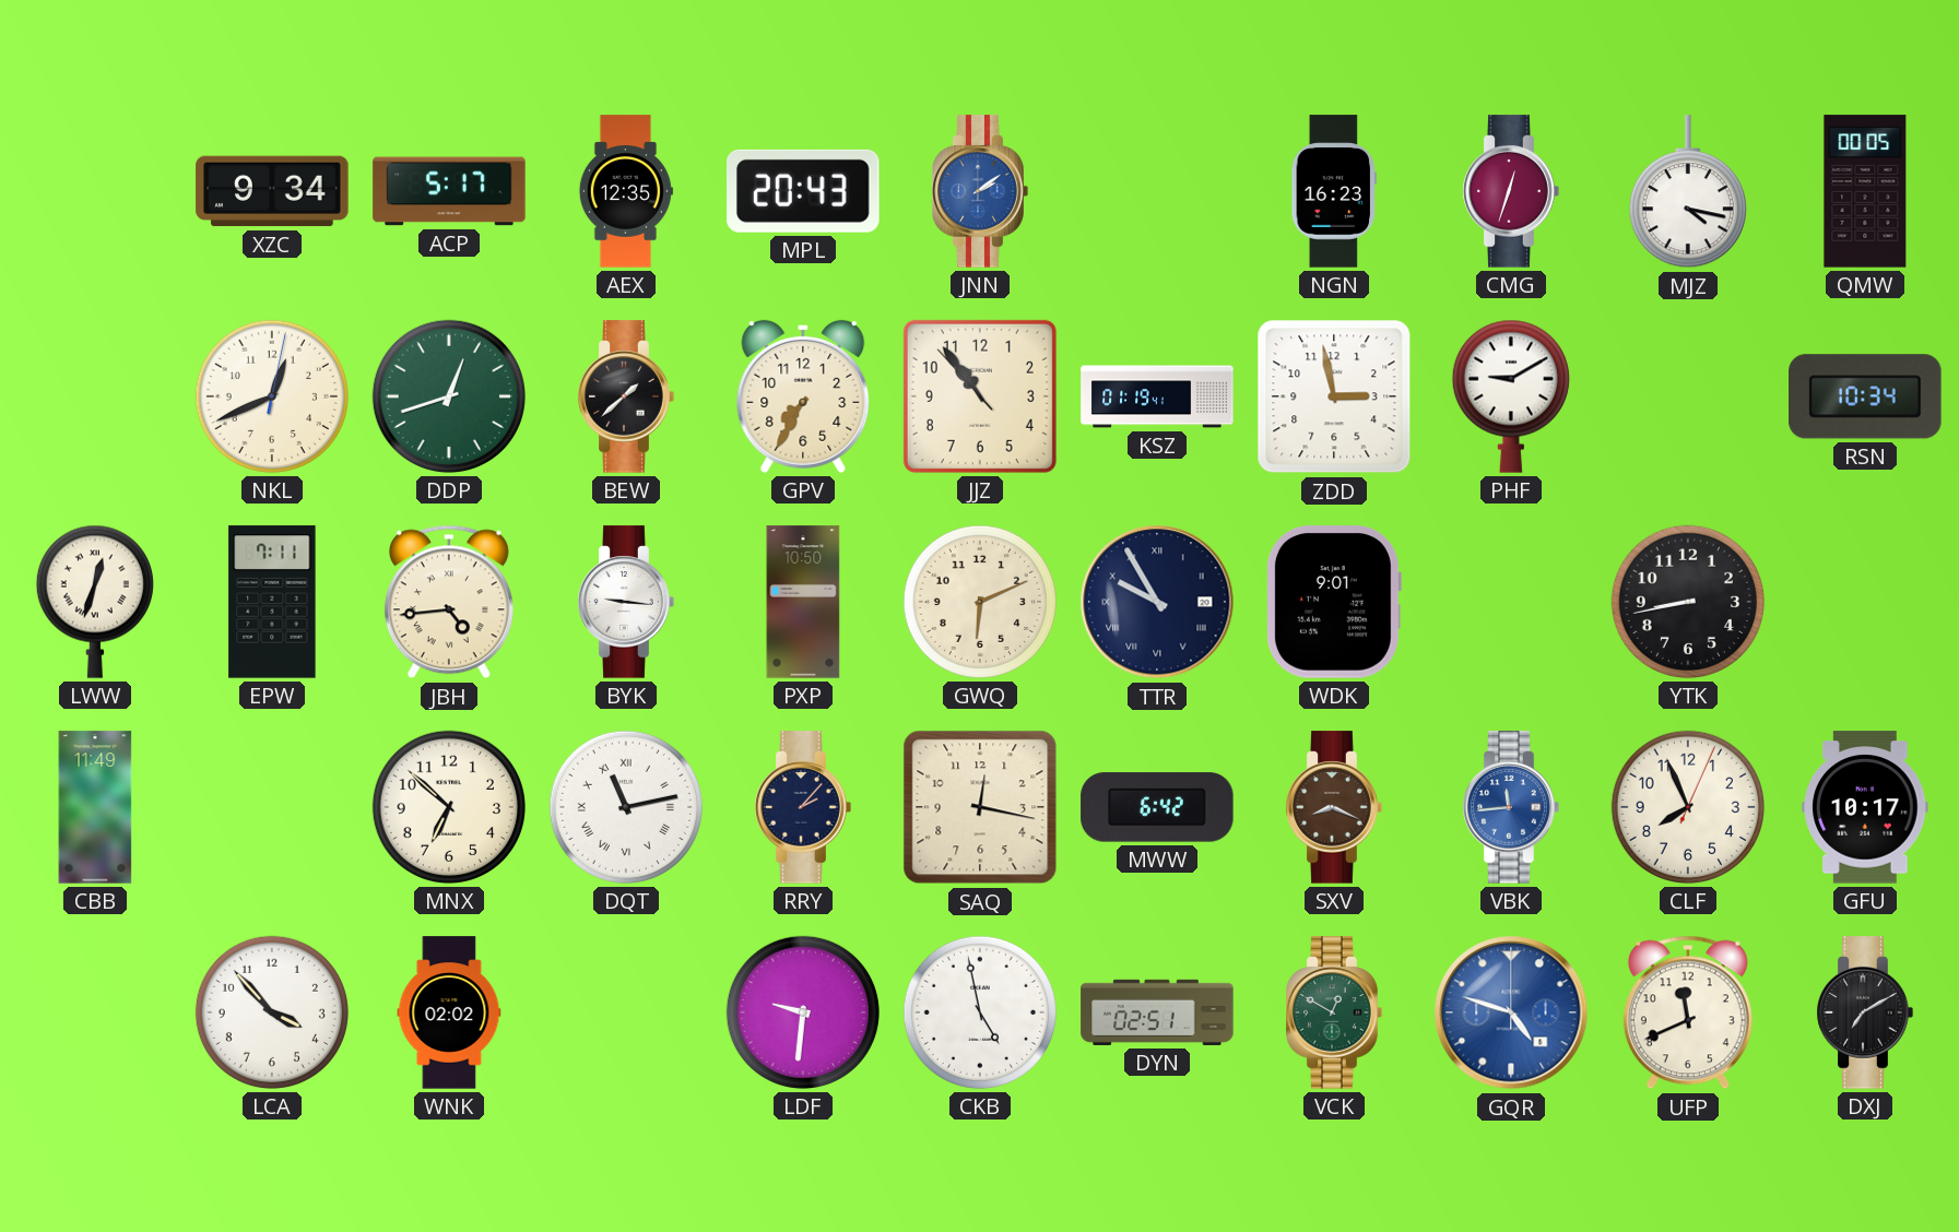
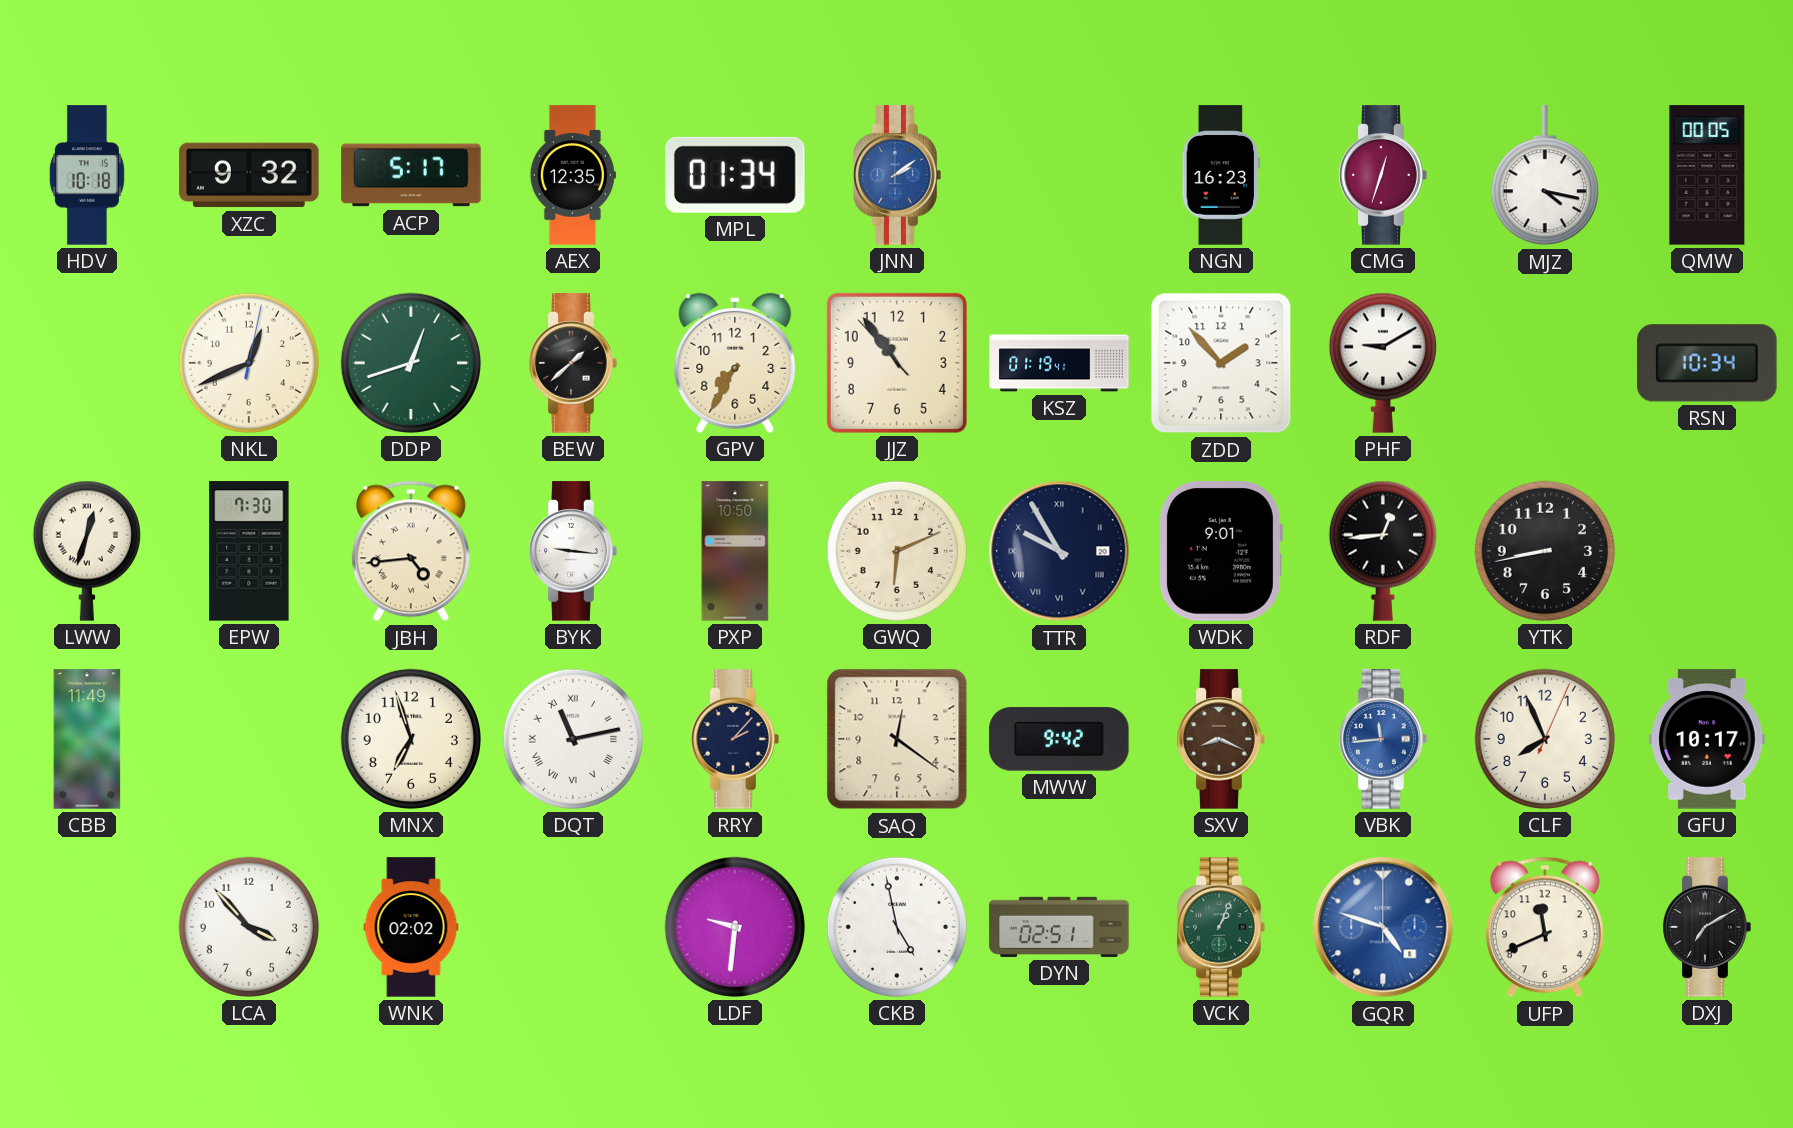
HDV: none -> 10:18
XZC: 9:34 -> 9:32
MPL: 20:43 -> 01:34
ZDD: 2:58 -> 1:53
EPW: 7:11 -> 7:30
RDF: none -> 12:44
MNX: 6:52 -> 6:57
SAQ: 12:17 -> 12:21
MWW: 6:42 -> 9:42
VCK: 12:50 -> 1:04
